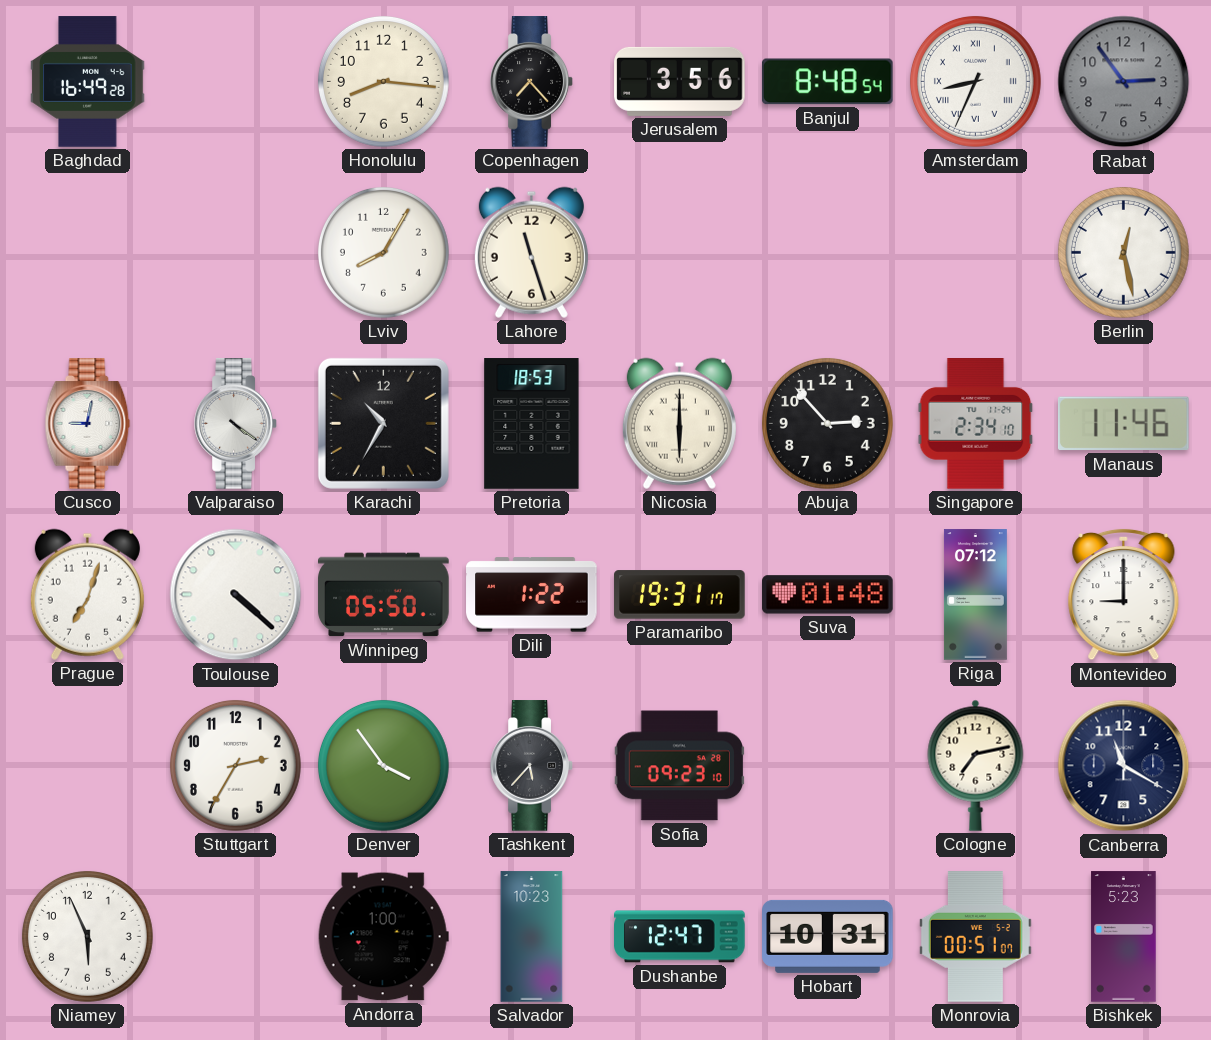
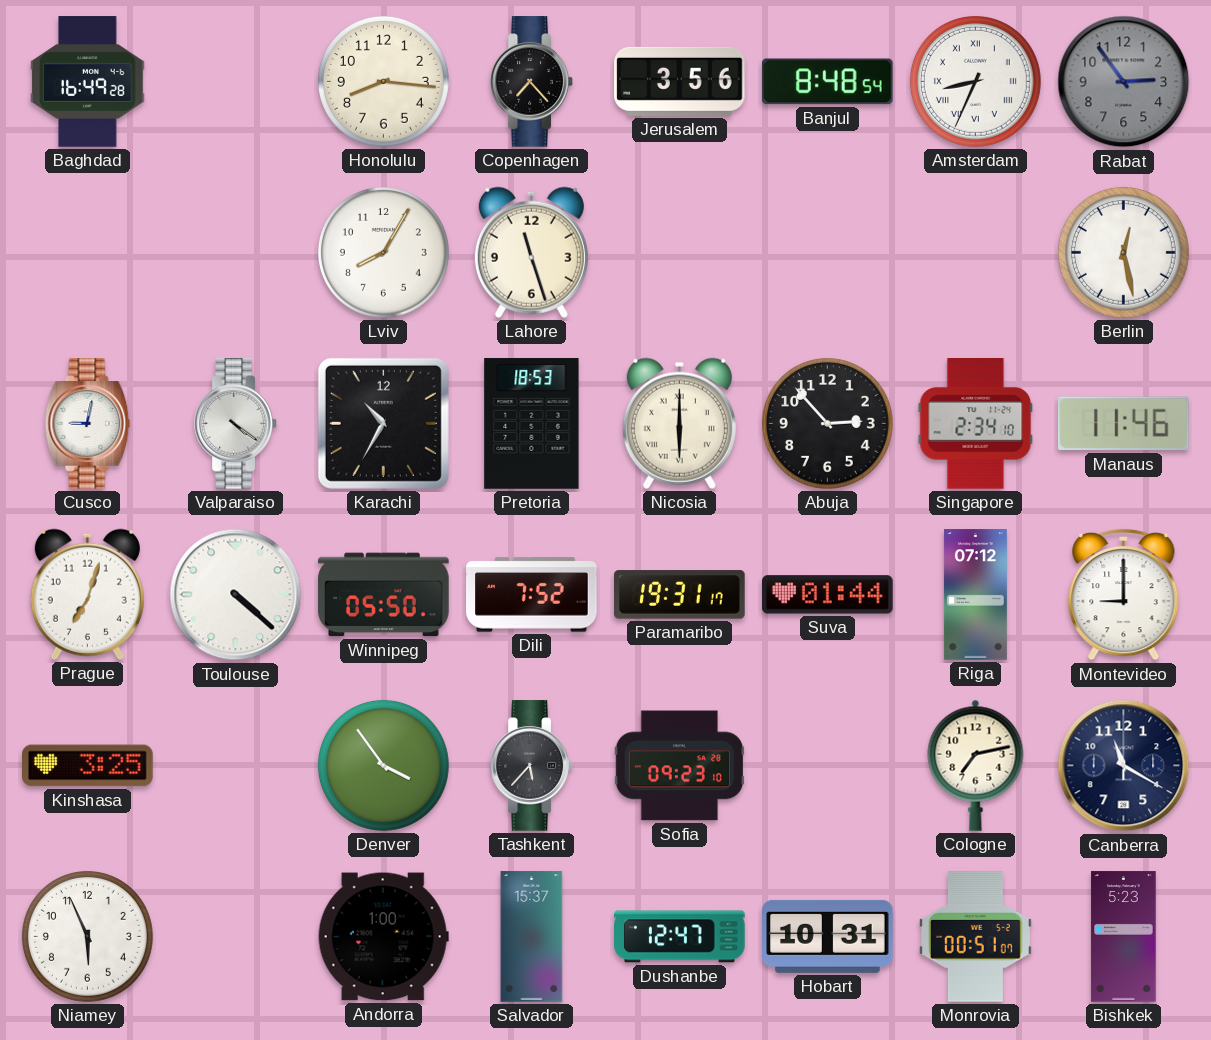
Dili: 1:22 -> 7:52
Suva: 01:48 -> 01:44
Kinshasa: none -> 3:25
Stuttgart: 2:35 -> none
Salvador: 10:23 -> 15:37
